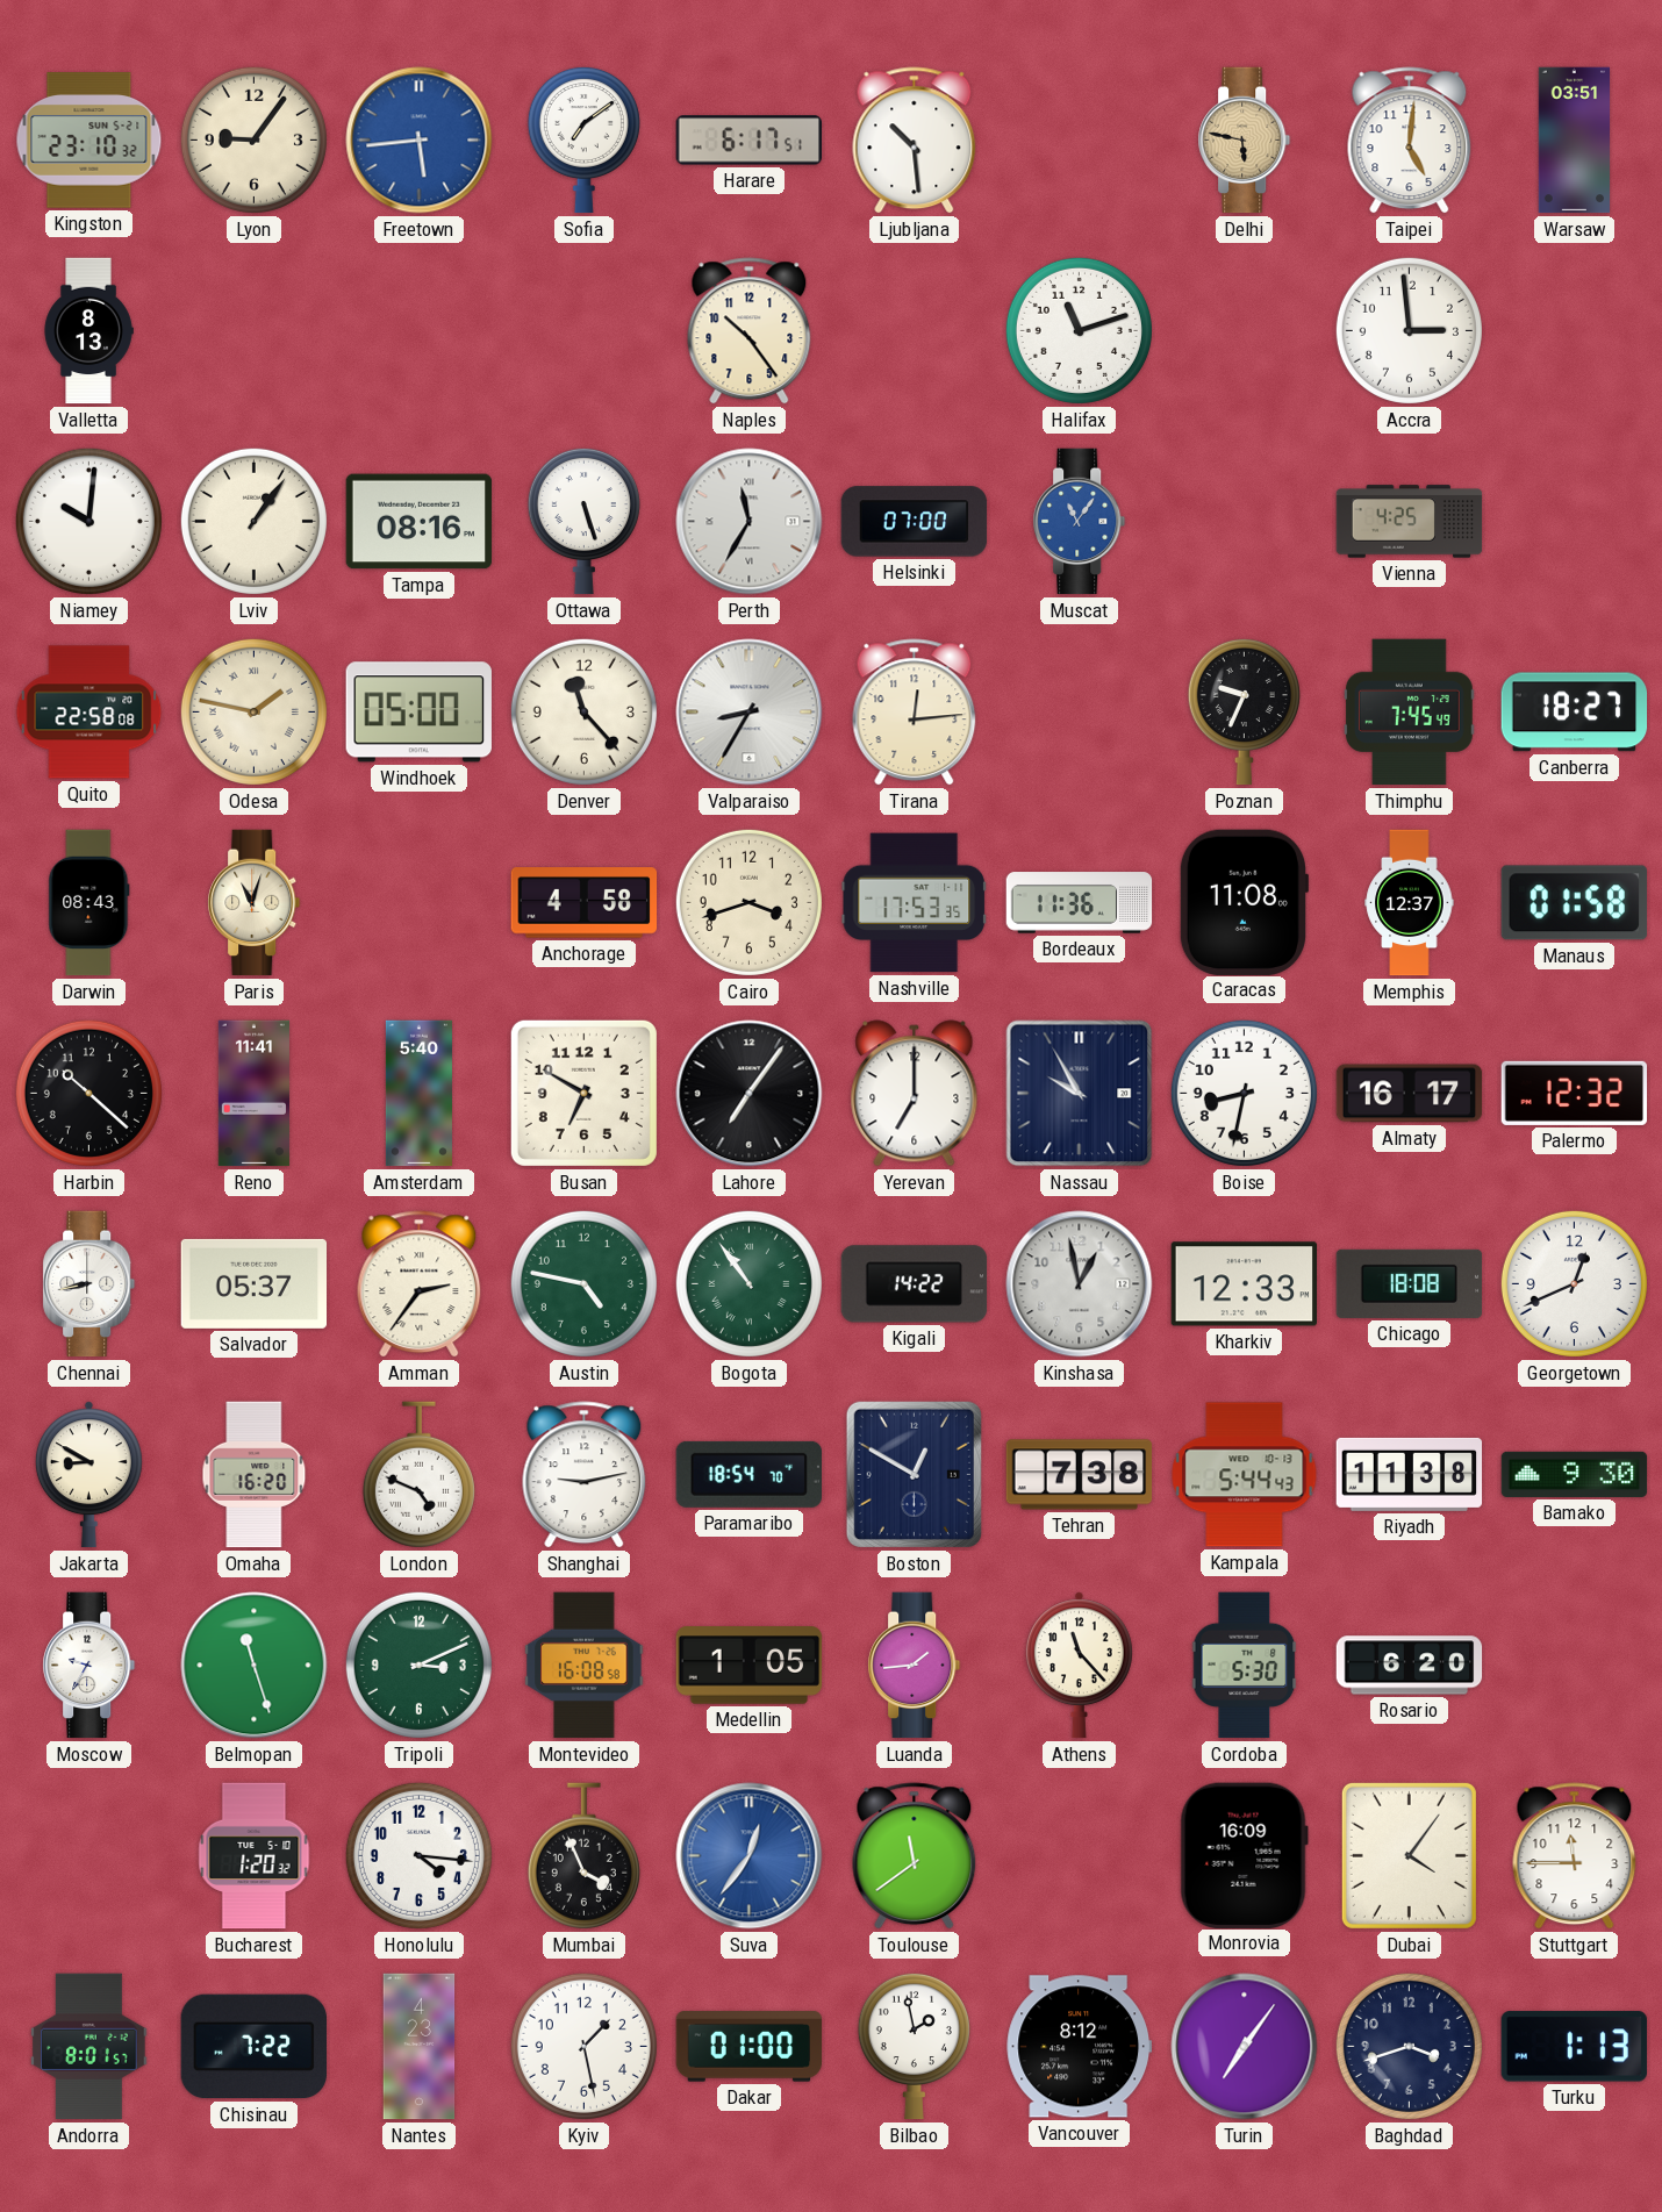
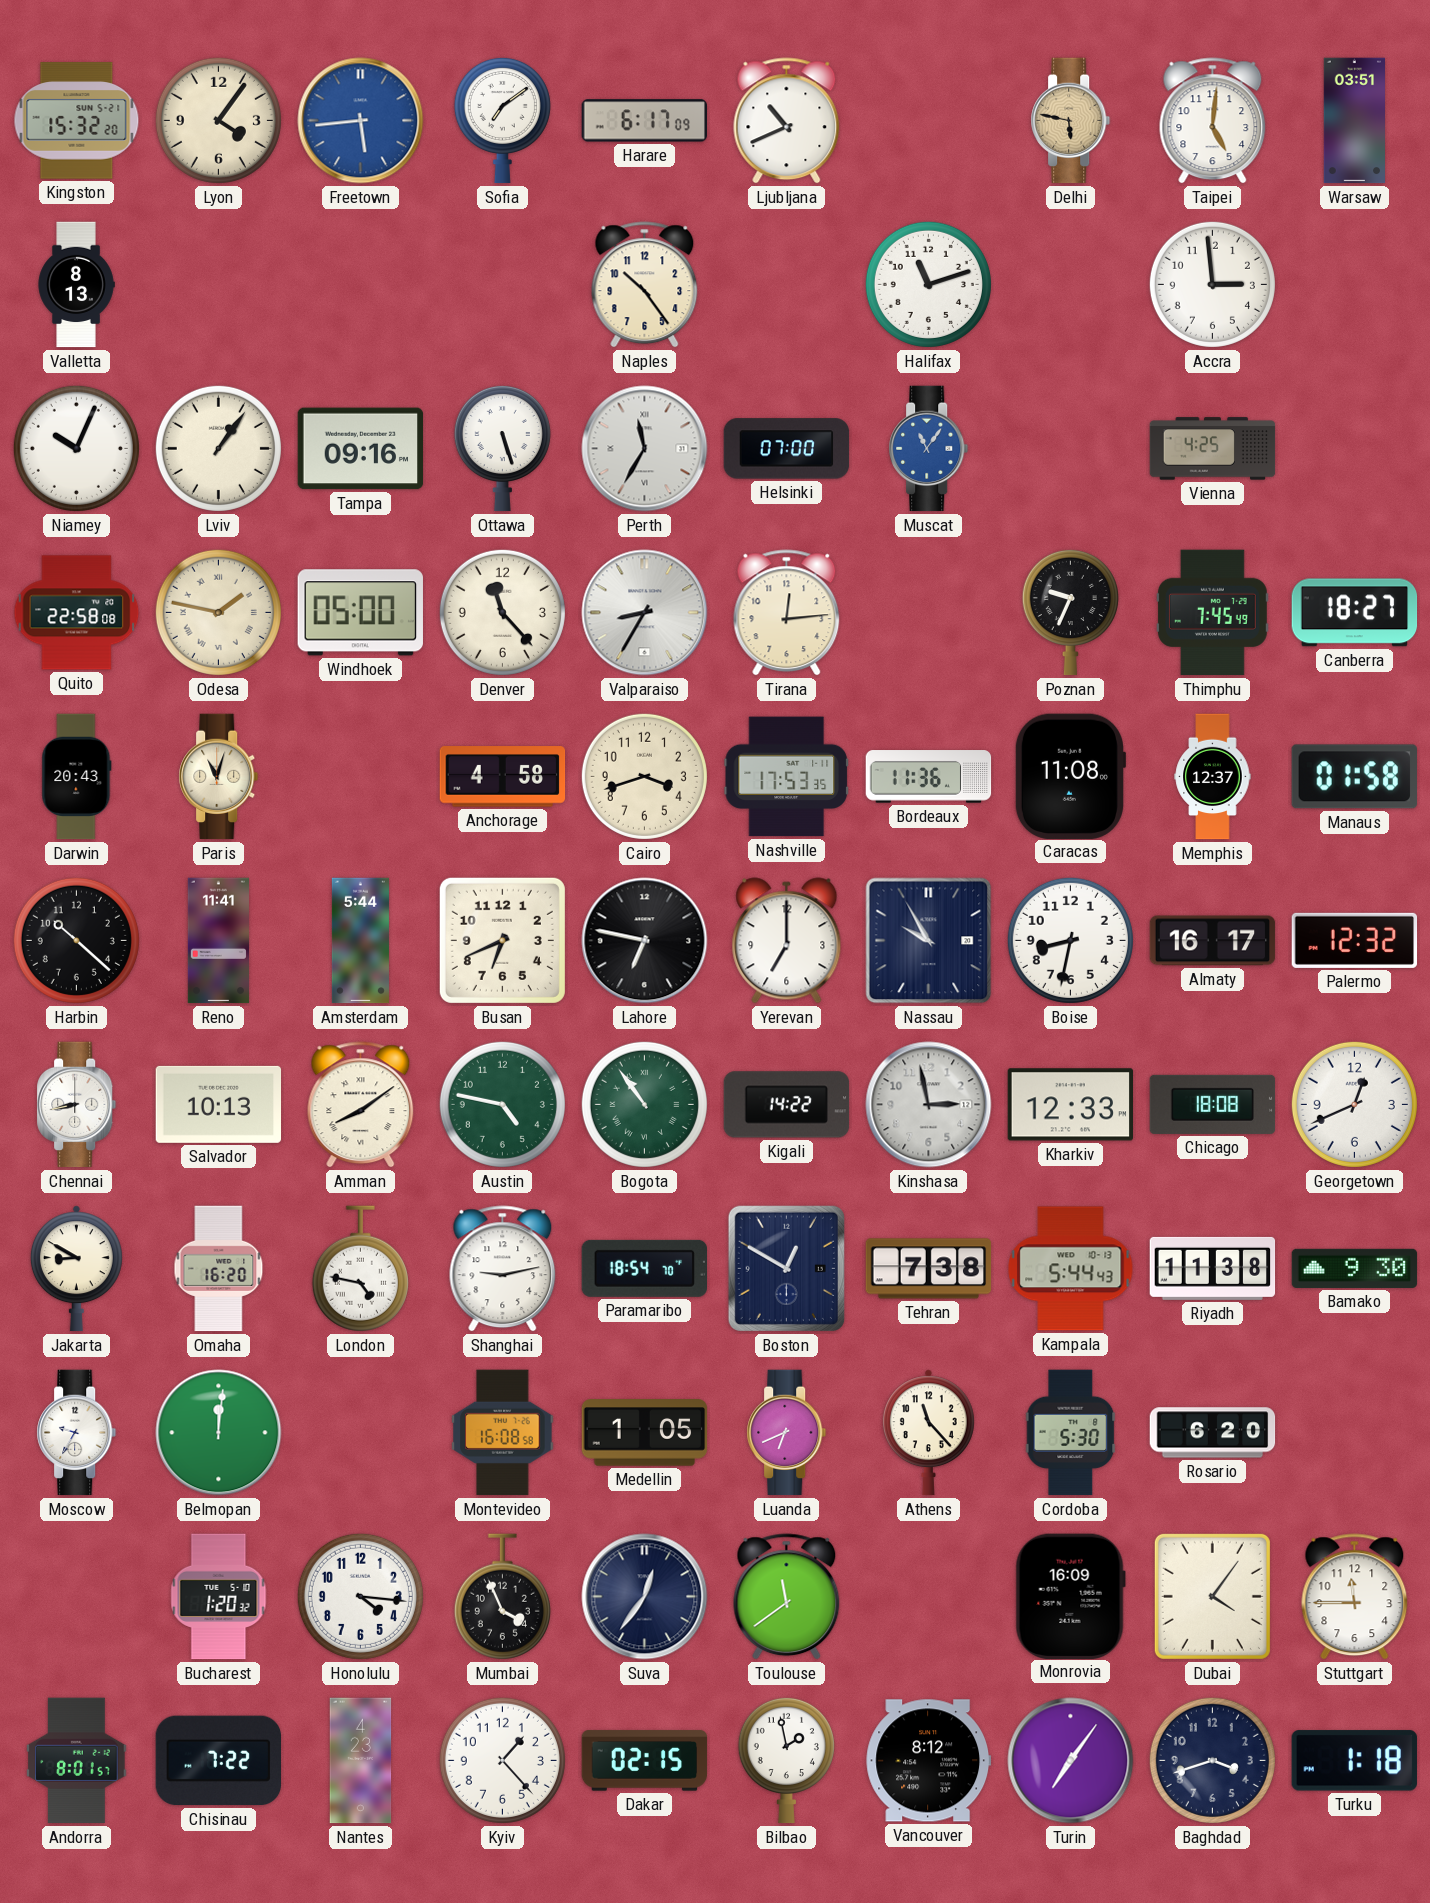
Kingston: 23:10 -> 15:32
Lyon: 9:06 -> 4:06
Harare: 6:17:51 -> 6:17:09
Ljubljana: 10:29 -> 10:41
Niamey: 10:01 -> 10:04
Tampa: 08:16 -> 09:16
Darwin: 08:43 -> 20:43
Amsterdam: 5:40 -> 5:44
Busan: 6:50 -> 6:41
Lahore: 7:06 -> 6:47
Salvador: 05:37 -> 10:13
Amman: 2:36 -> 8:09
Kinshasa: 12:58 -> 2:58
London: 4:49 -> 4:47
Belmopan: 11:27 -> 12:01
Tripoli: 3:11 -> none
Luanda: 1:44 -> 6:41
Suva dial: blue -> navy
Kyiv: 1:28 -> 1:23
Dakar: 01:00 -> 02:15
Turku: 1:13 -> 1:18
